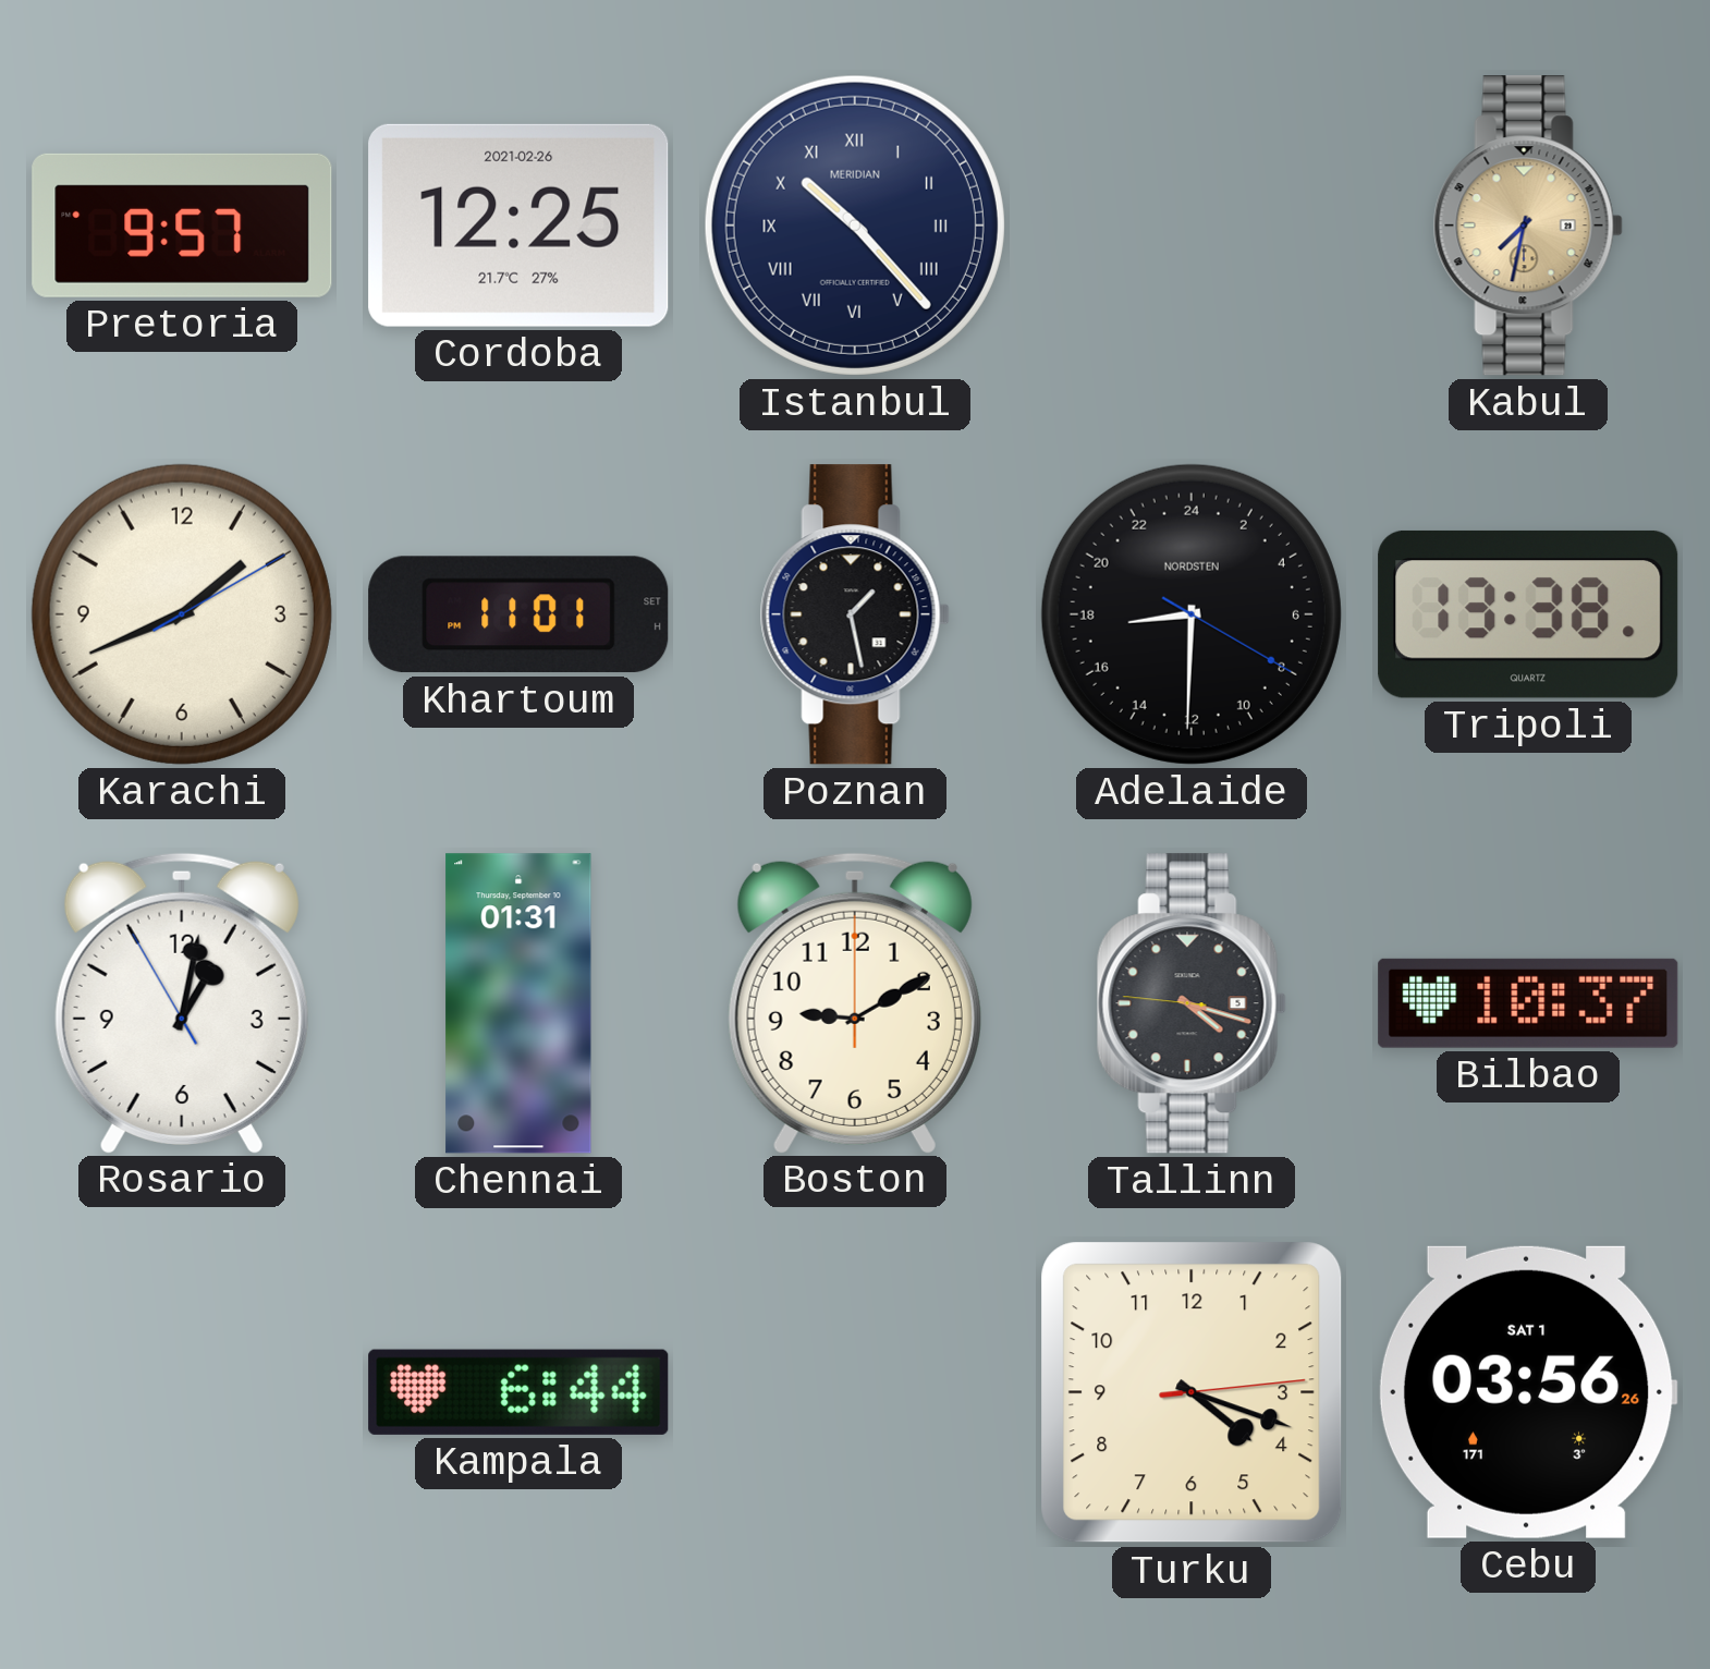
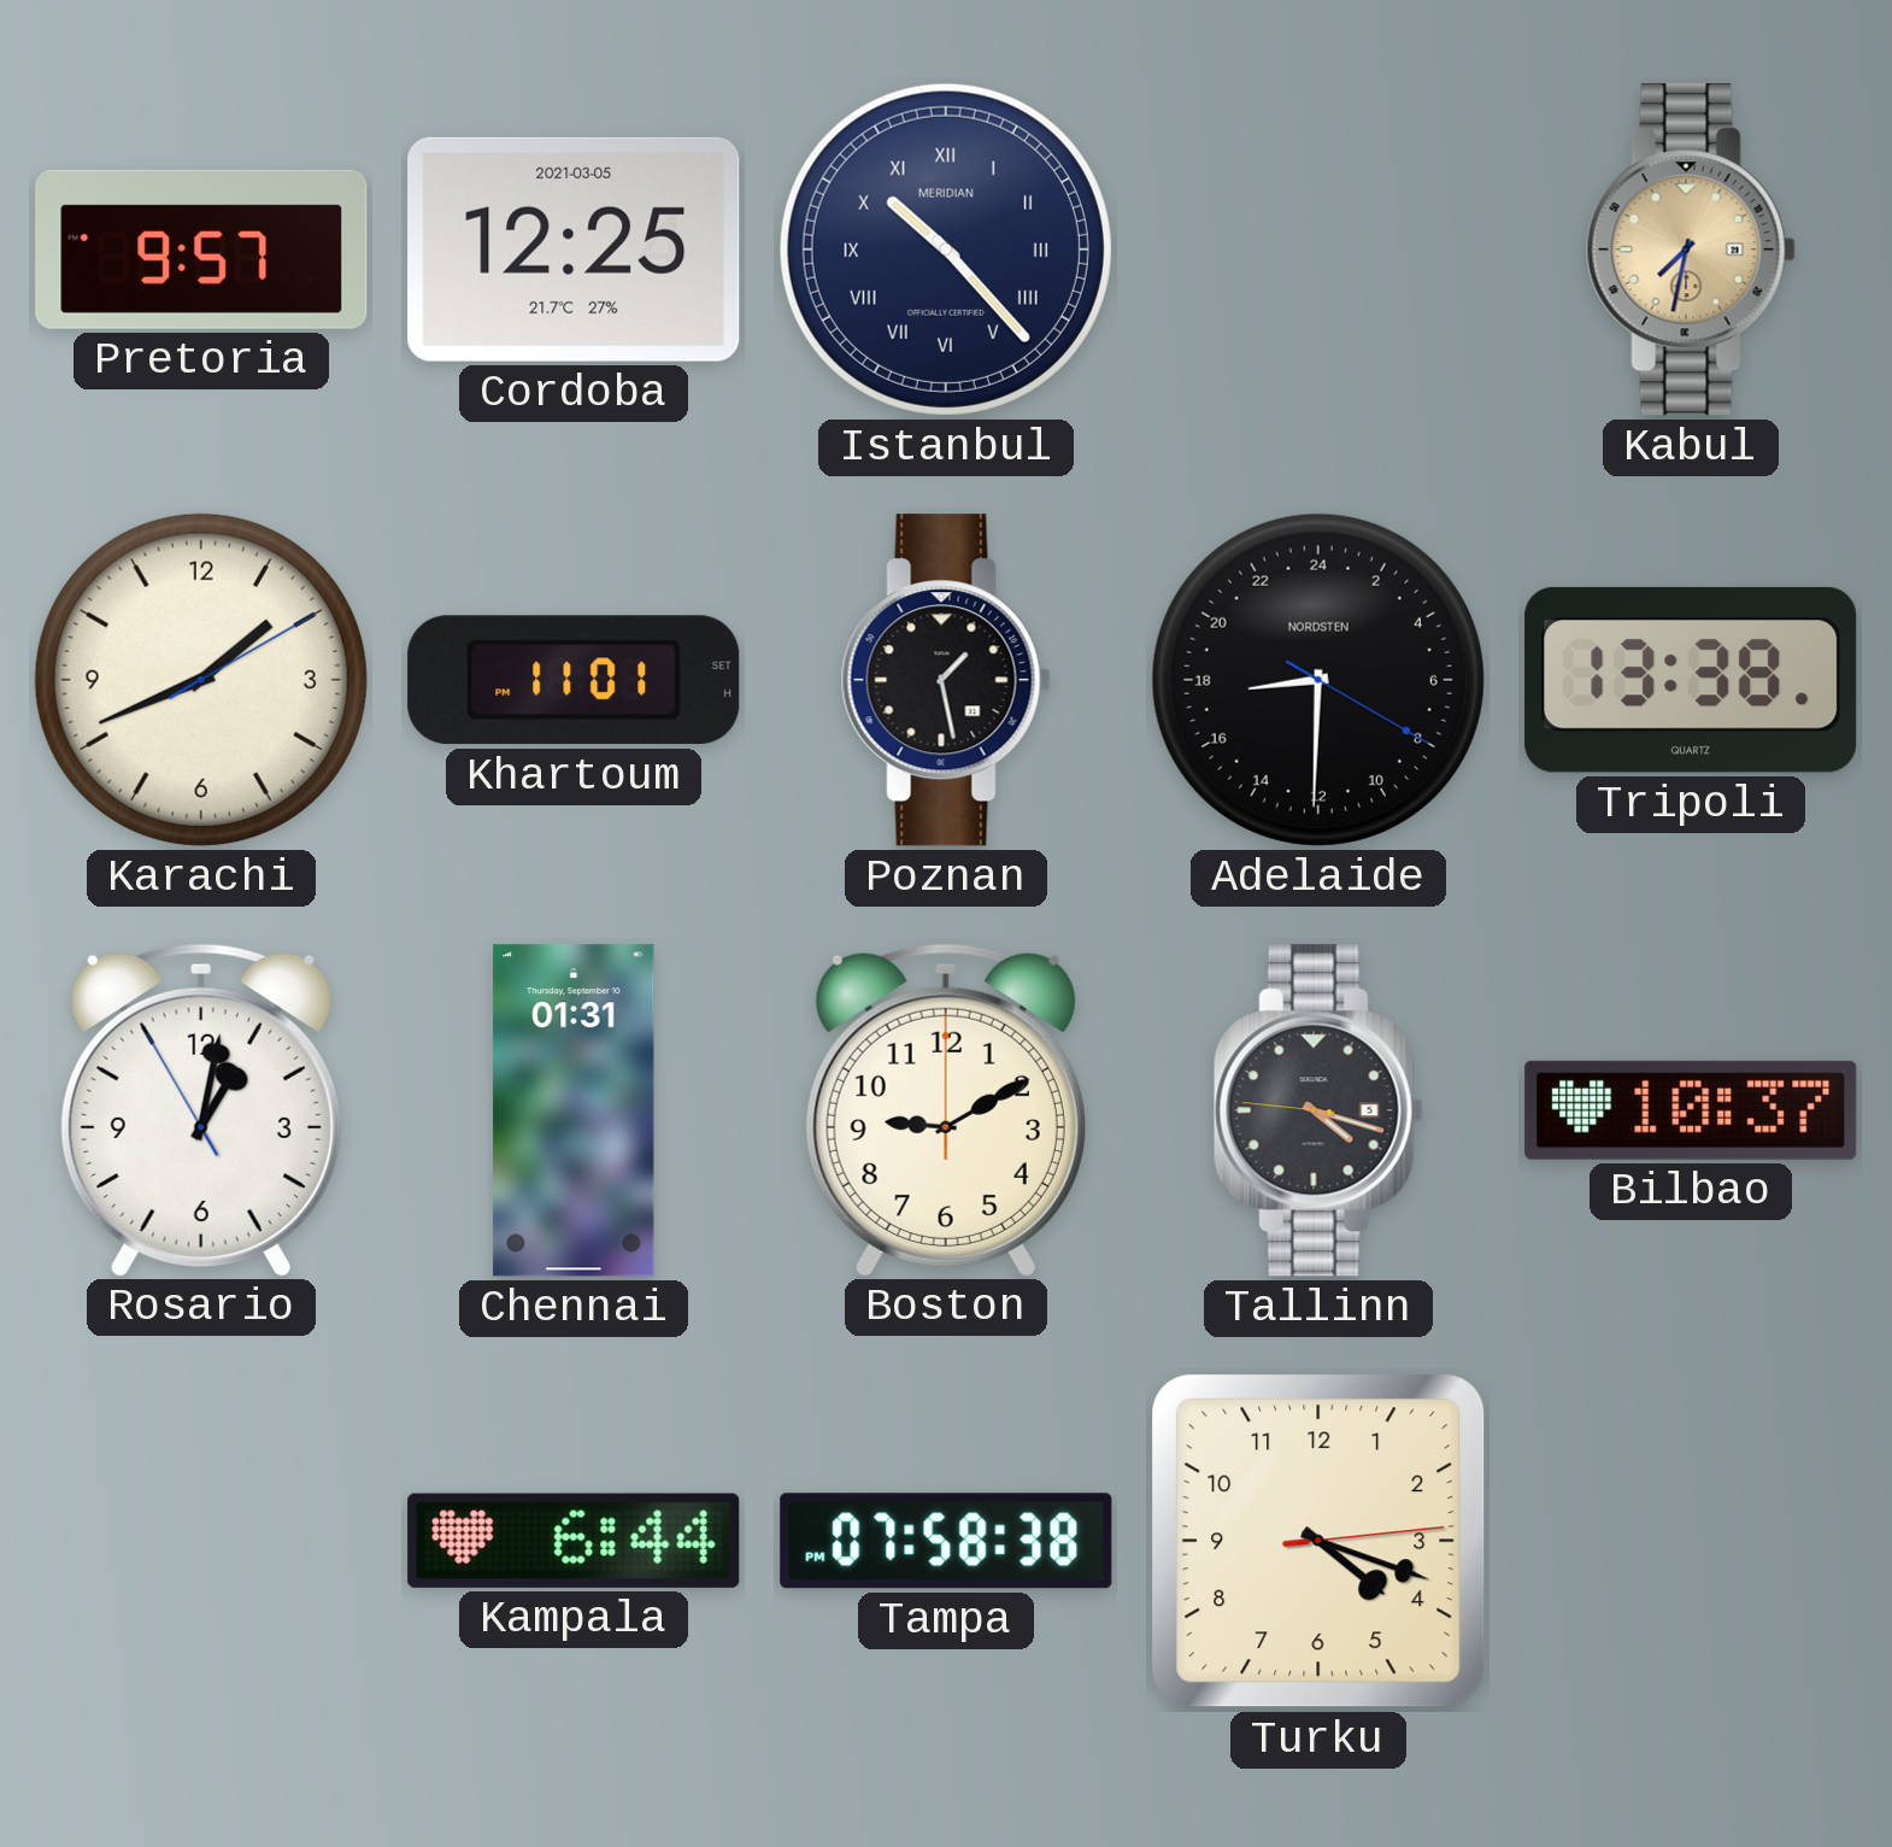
Cordoba date: 2021-02-26 -> 2021-03-05
Tampa: none -> 07:58
Cebu: 03:56 -> none
